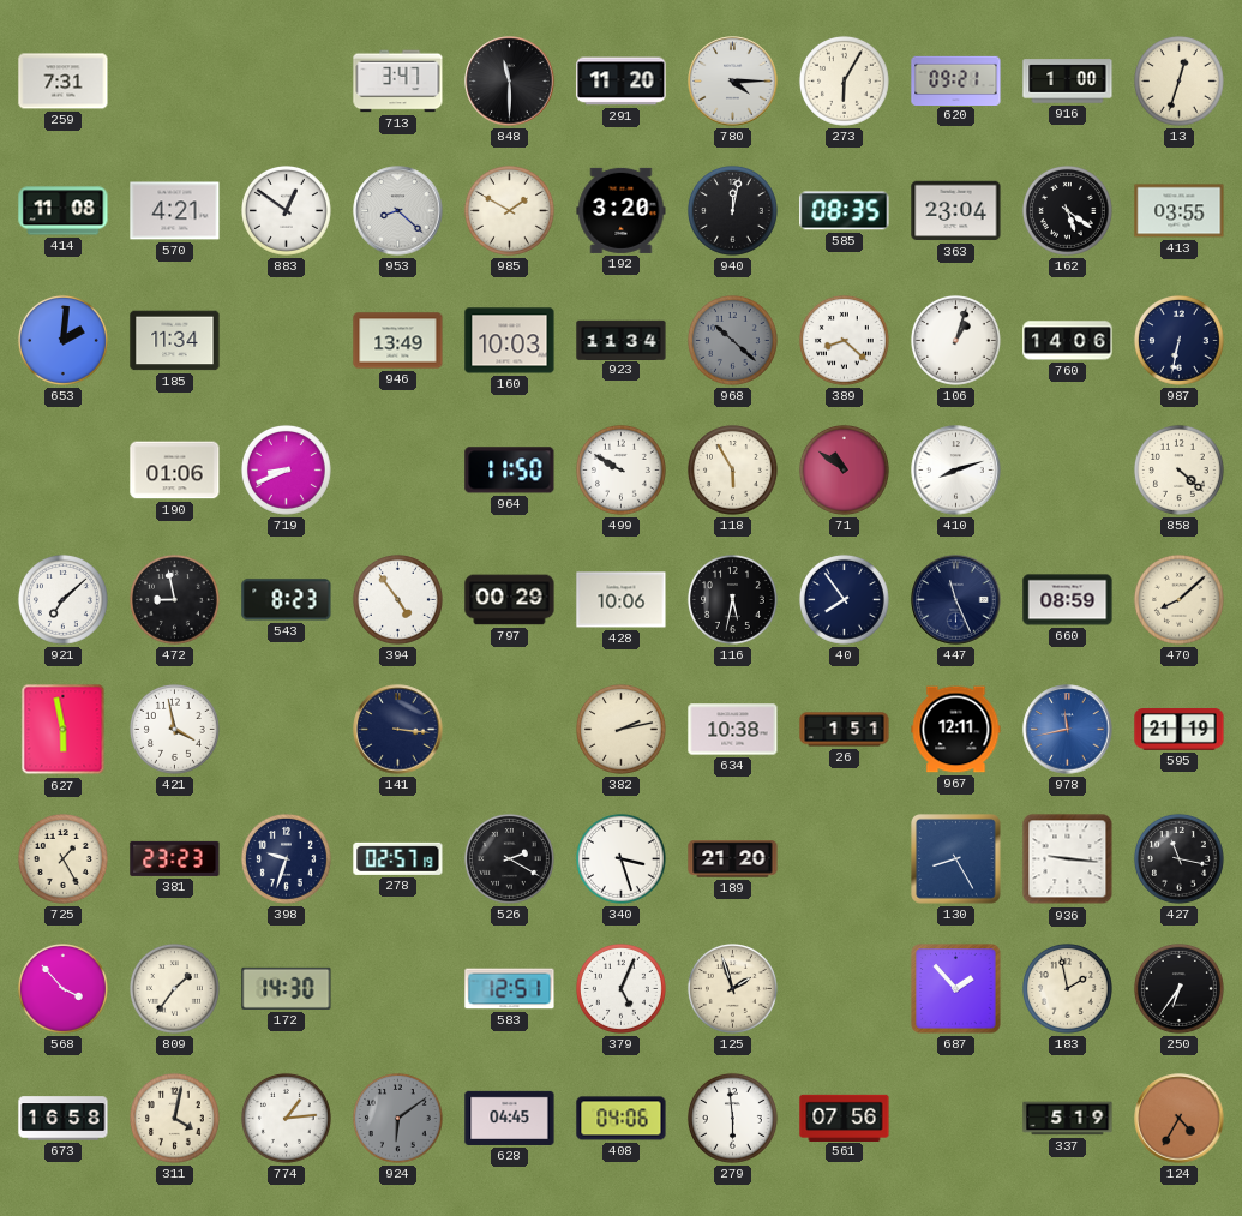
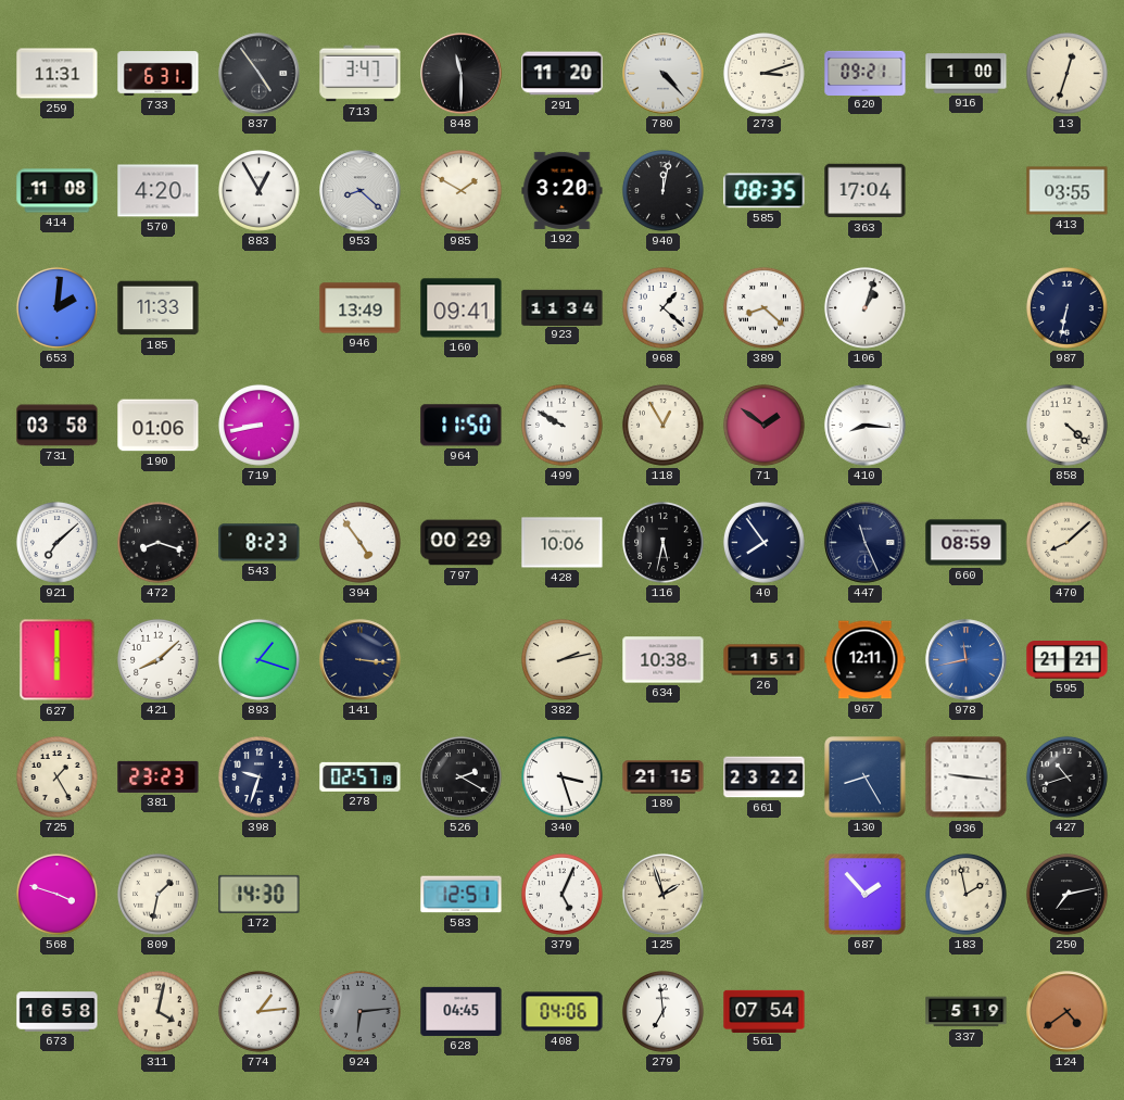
259: 7:31 -> 11:31
733: none -> 6:31
837: none -> 4:54
780: 4:15 -> 4:23
273: 6:05 -> 3:12
570: 4:21 -> 4:20
883: 12:51 -> 12:55
363: 23:04 -> 17:04
162: 5:21 -> none
185: 11:34 -> 11:33
160: 10:03 -> 09:41
968: 10:22 -> 1:22
968 dial: grey -> white
760: 14:06 -> none
731: none -> 03:58
719: 8:41 -> 8:43
118: 5:55 -> 12:55
71: 10:51 -> 1:51
410: 8:12 -> 8:16
472: 8:58 -> 8:18
627: 5:58 -> 6:00
421: 3:58 -> 8:08
893: none -> 1:18
595: 21:19 -> 21:21
189: 21:20 -> 21:15
661: none -> 23:22
427: 11:17 -> 10:42
568: 3:53 -> 3:48
809: 1:36 -> 1:32
250: 6:36 -> 7:13
924: 6:09 -> 6:14
279: 5:59 -> 6:59
561: 07:56 -> 07:54
124: 4:35 -> 4:39
